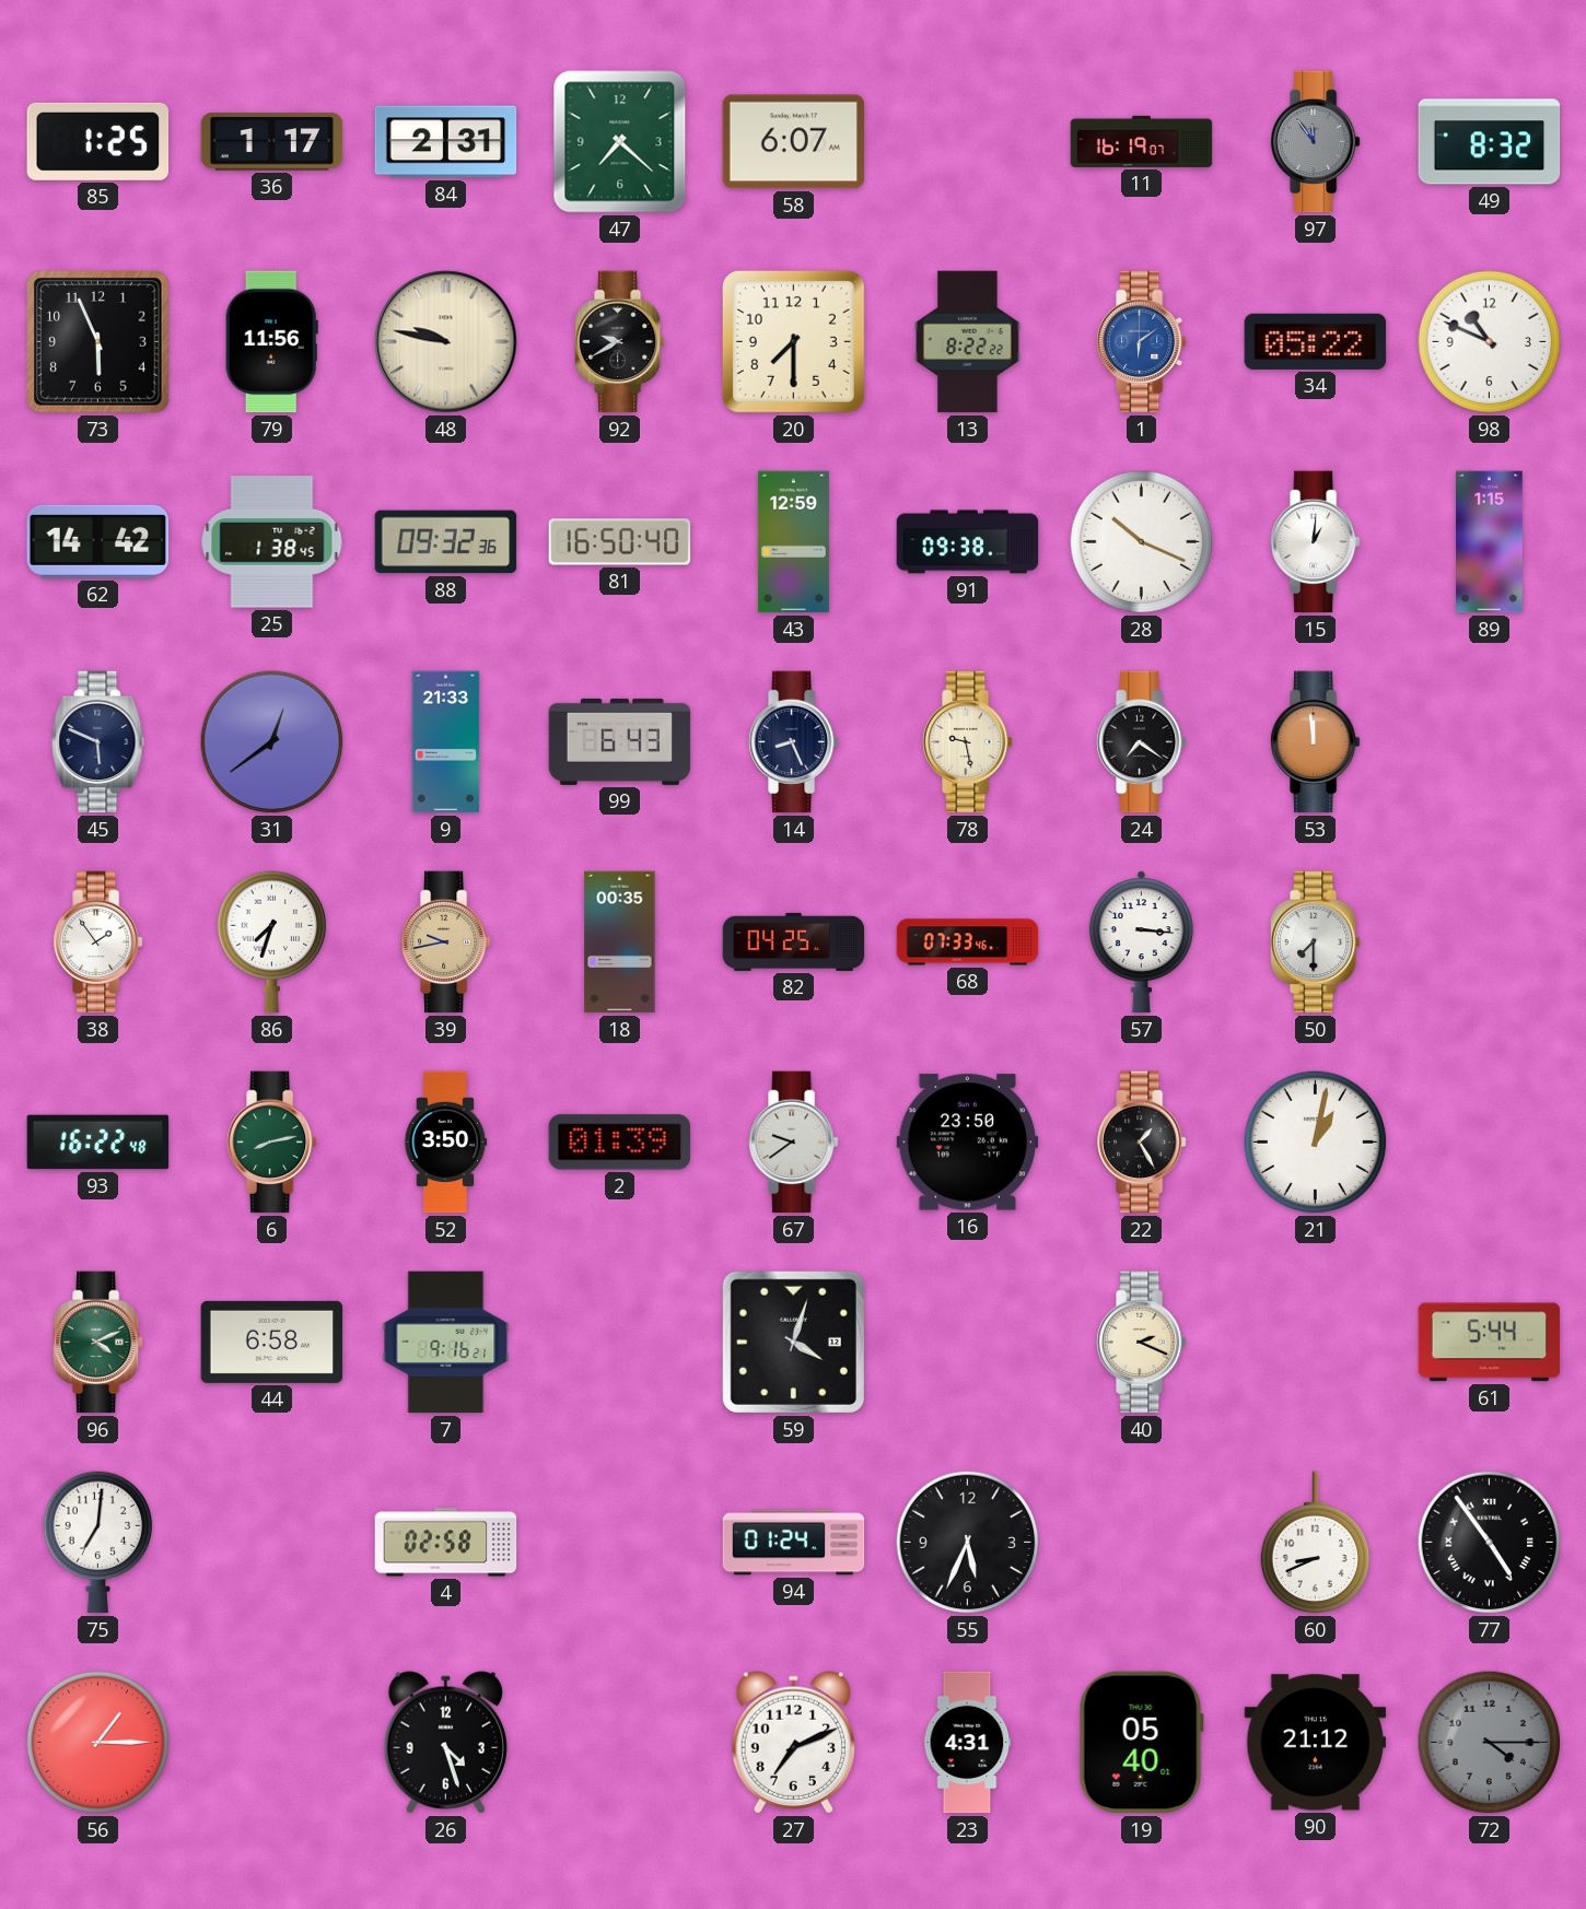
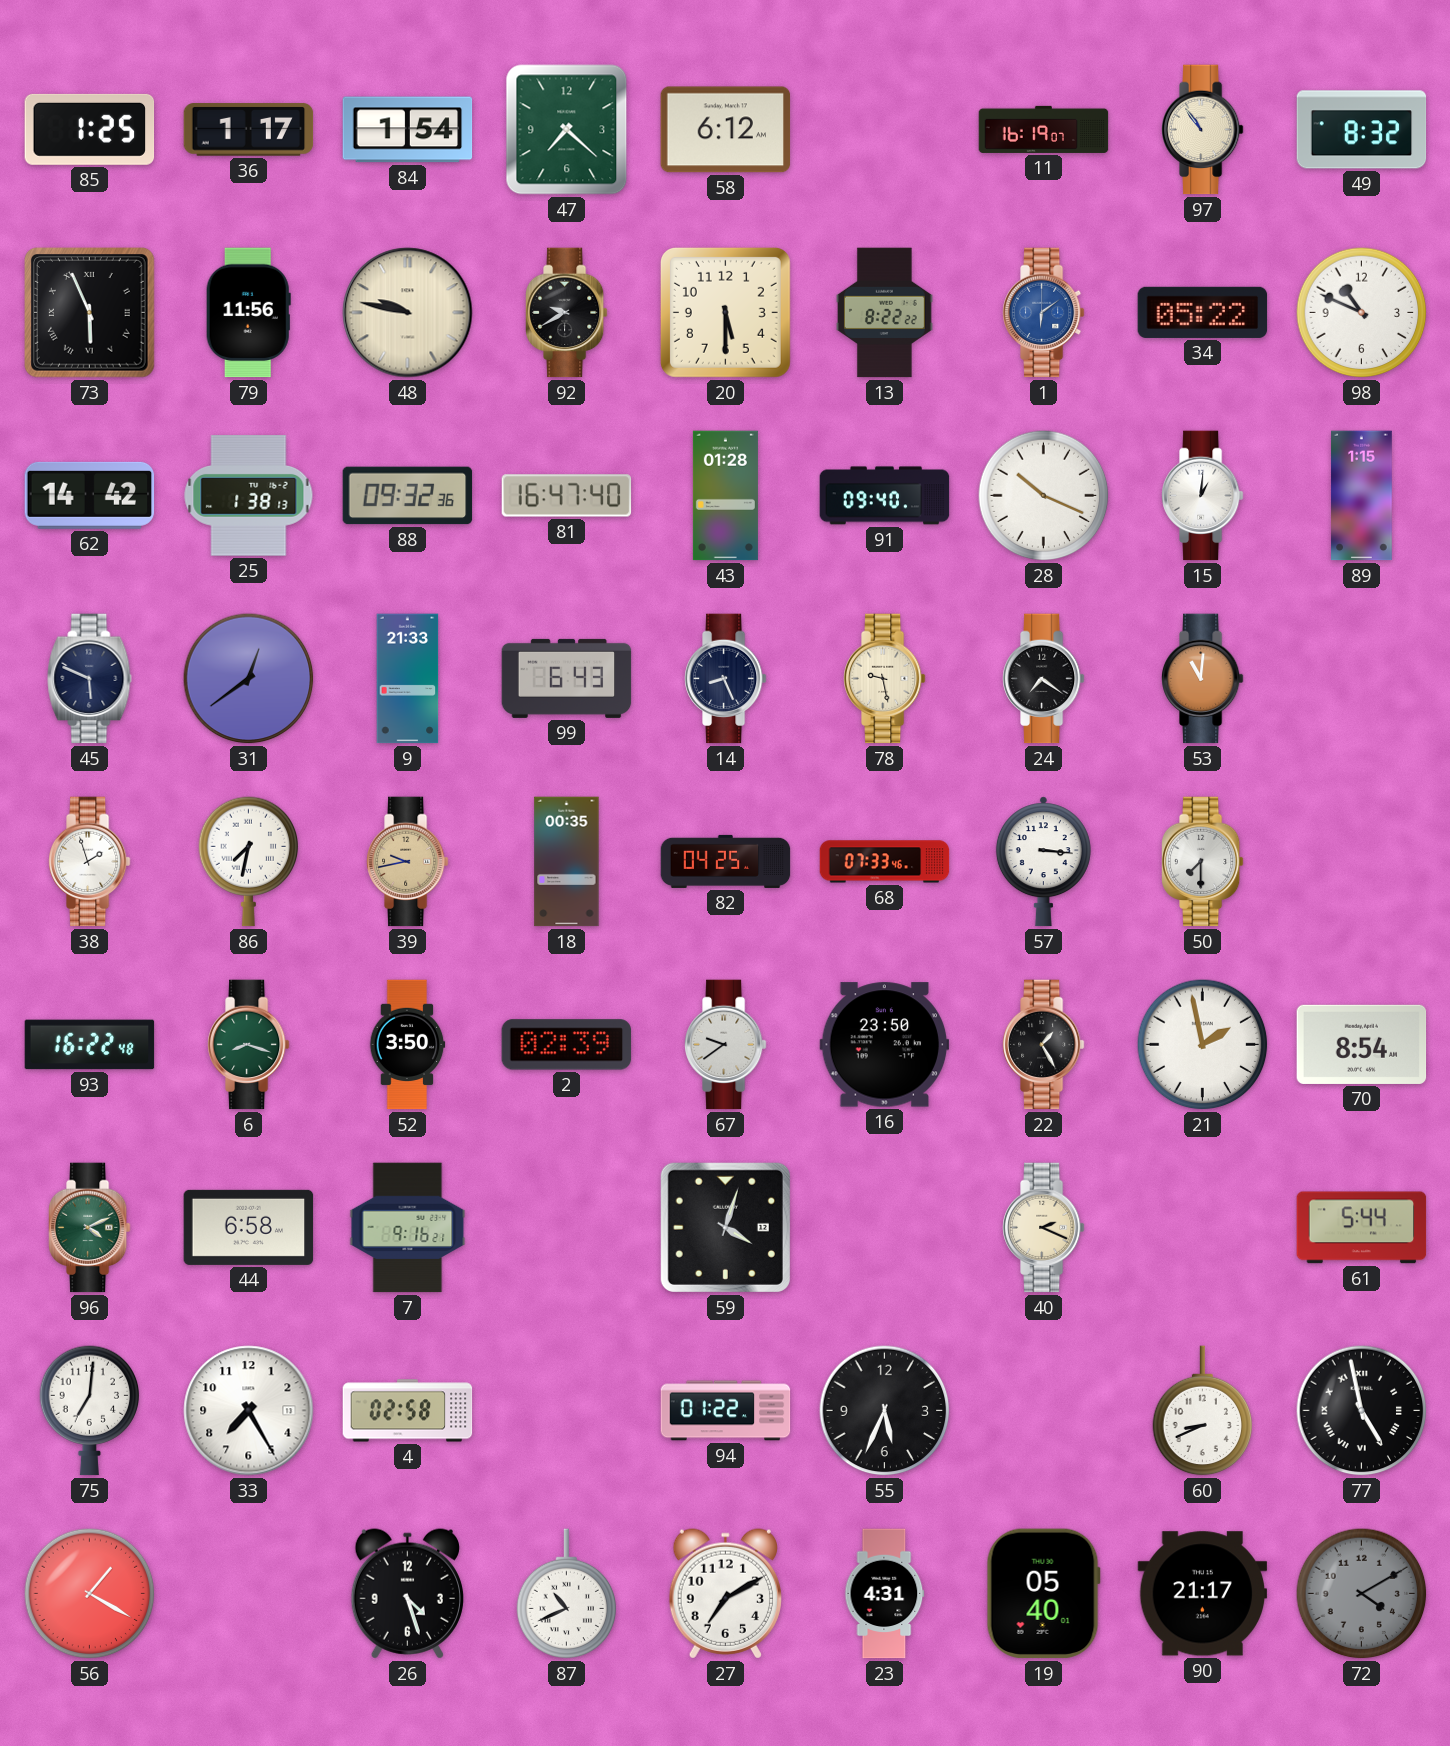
84: 2:31 -> 1:54
58: 6:07 -> 6:12
97: 11:54 -> 10:54
97 dial: grey -> cream
73 numerals: Arabic -> Roman
20: 7:30 -> 5:30
25: 1:38:45 -> 1:38:13
81: 16:50 -> 16:47
43: 12:59 -> 01:28
91: 09:38 -> 09:40
53: 11:59 -> 11:01
38: 1:54 -> 1:57
86: 7:33 -> 7:32
6: 8:13 -> 8:18
2: 01:39 -> 02:39
21: 1:02 -> 1:58
70: none -> 8:54
33: none -> 7:25
94: 01:24 -> 01:22
77: 4:54 -> 4:58
56: 1:15 -> 1:20
87: none -> 10:41
27: 7:11 -> 7:10
90: 21:12 -> 21:17
72: 4:15 -> 4:10
